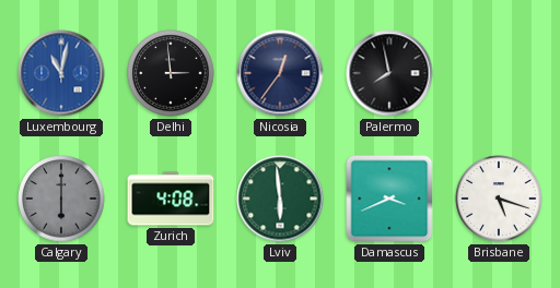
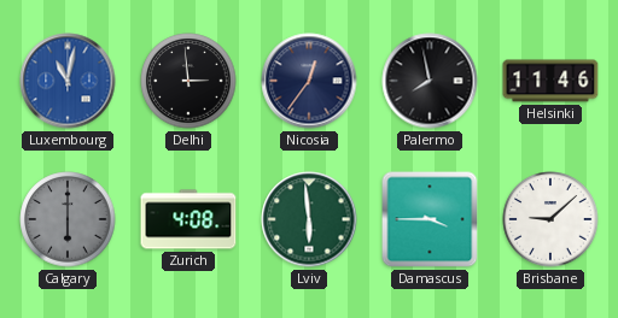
Helsinki: none -> 11:46
Damascus: 3:41 -> 3:45
Brisbane: 5:18 -> 9:08
